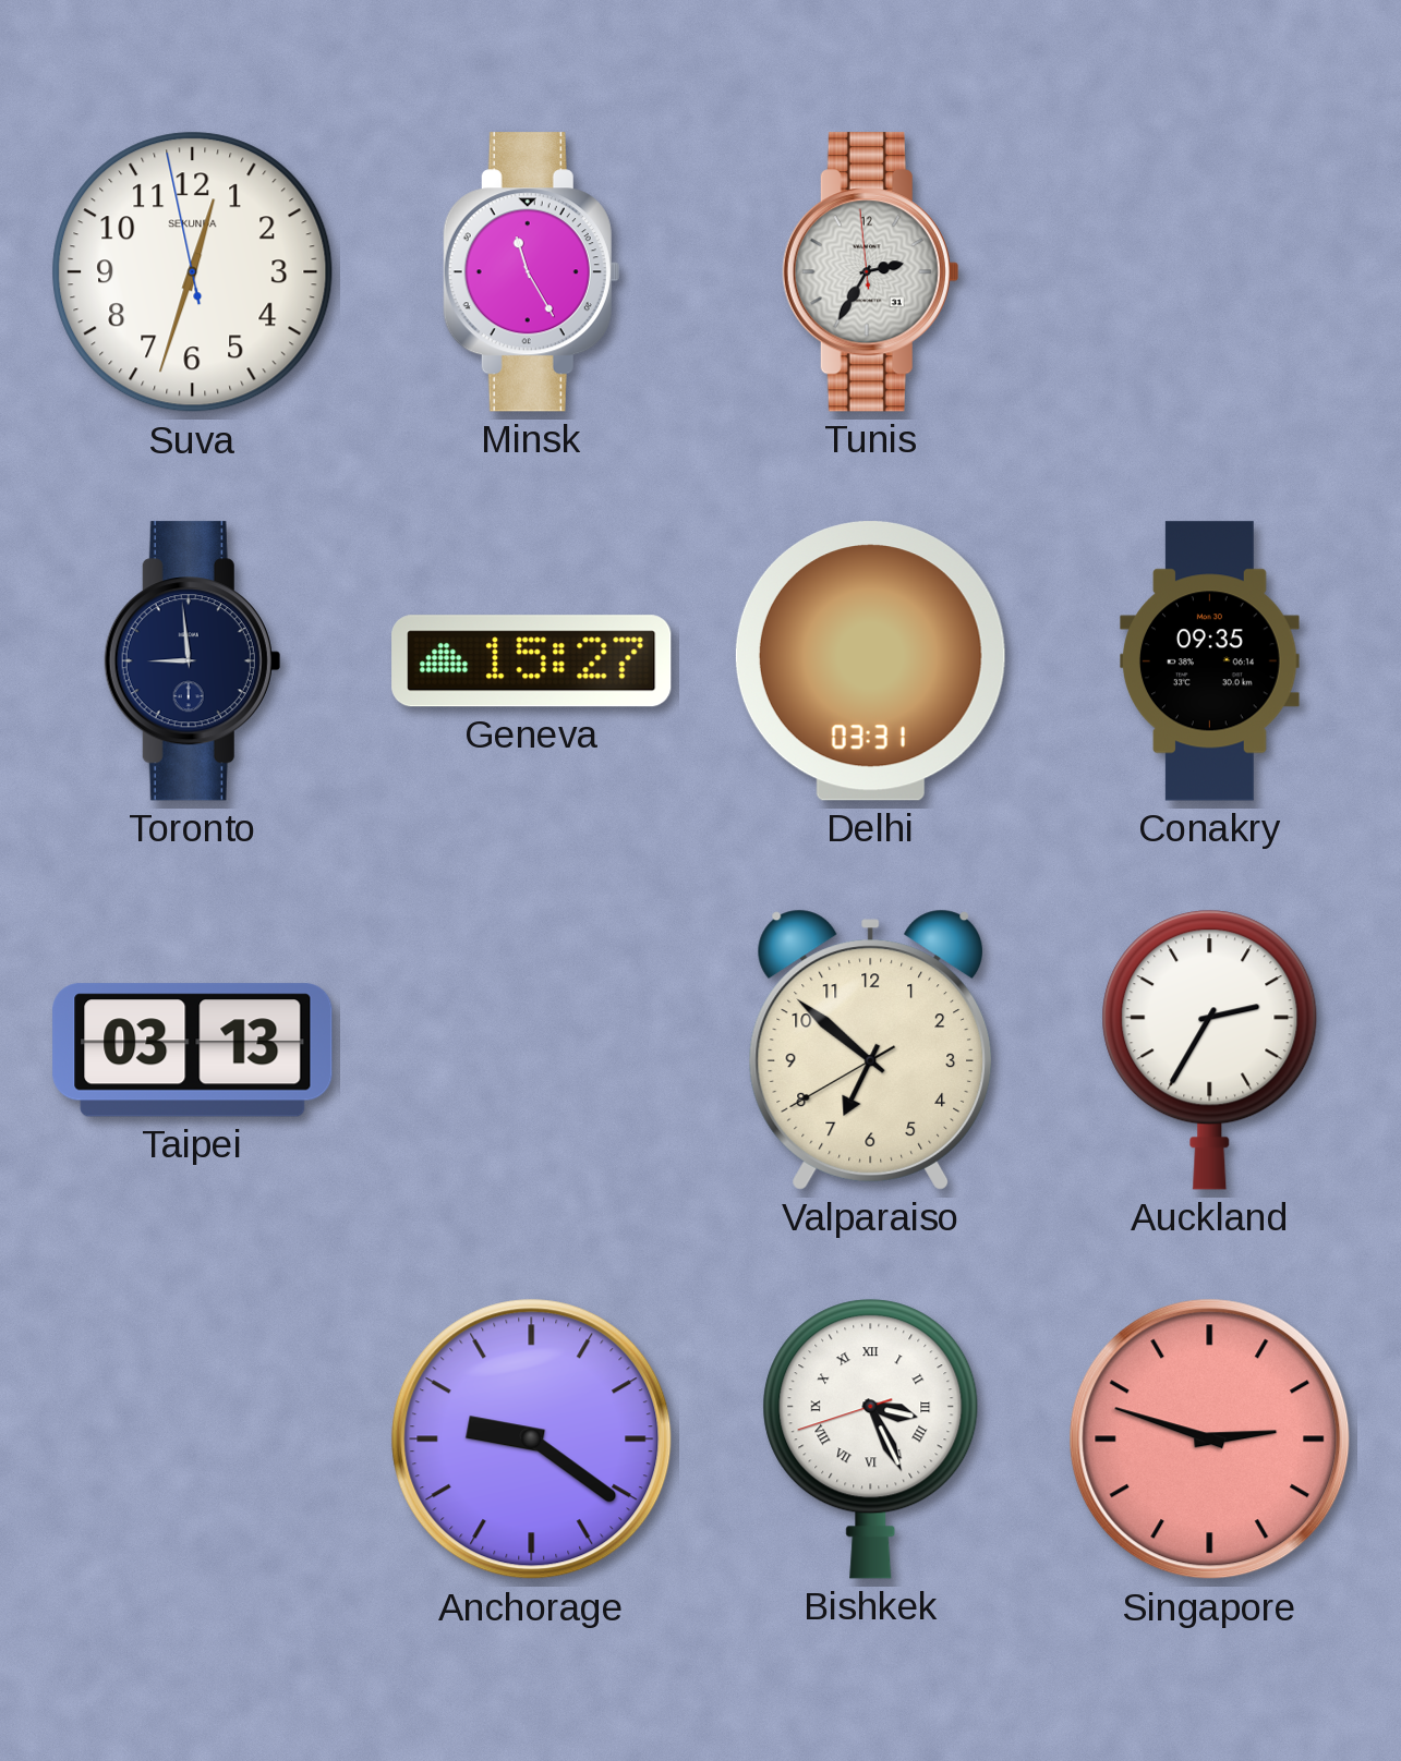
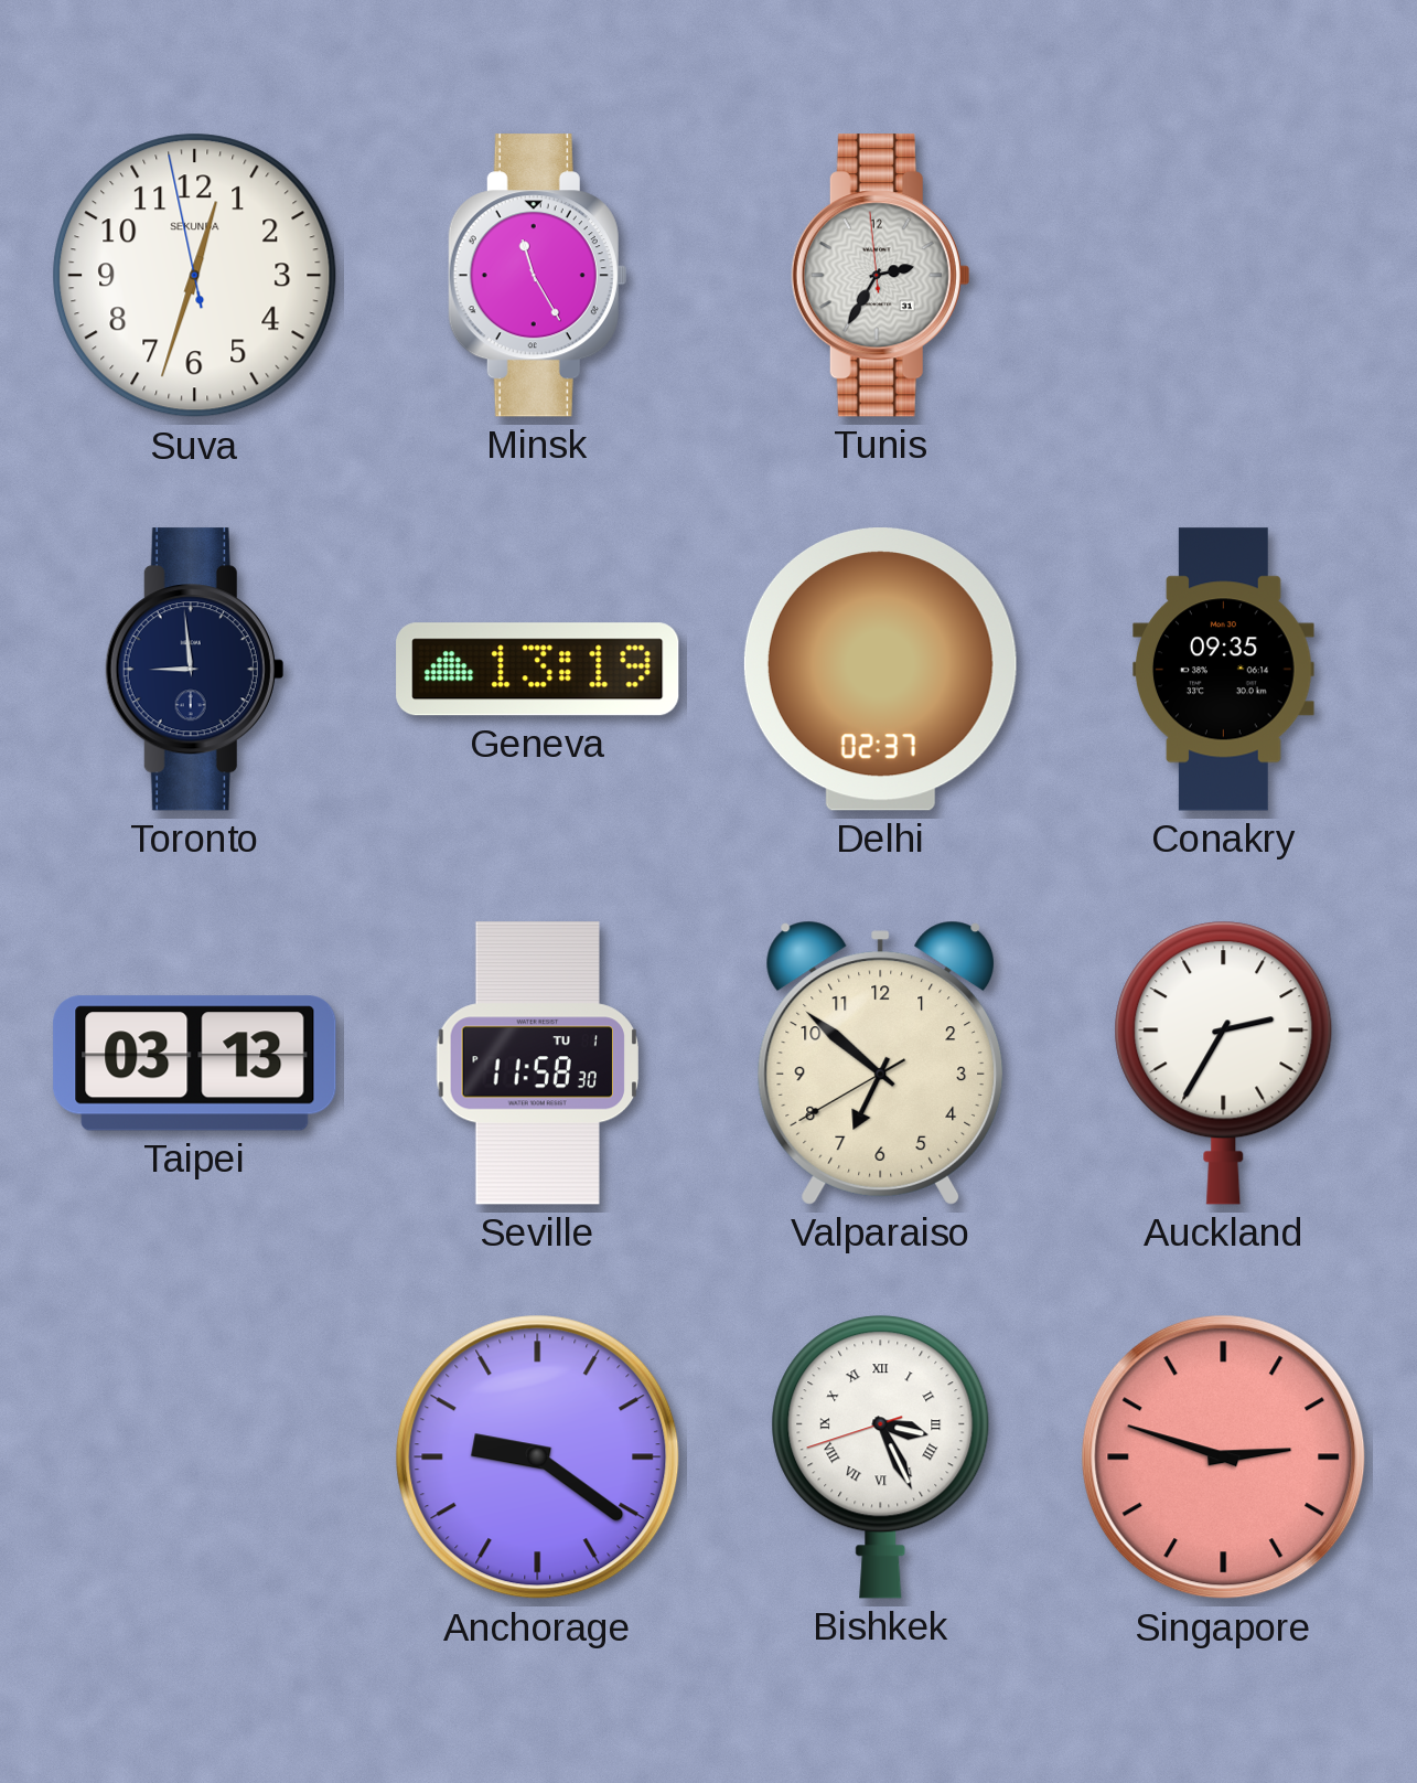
Geneva: 15:27 -> 13:19
Delhi: 03:31 -> 02:37
Seville: none -> 11:58
